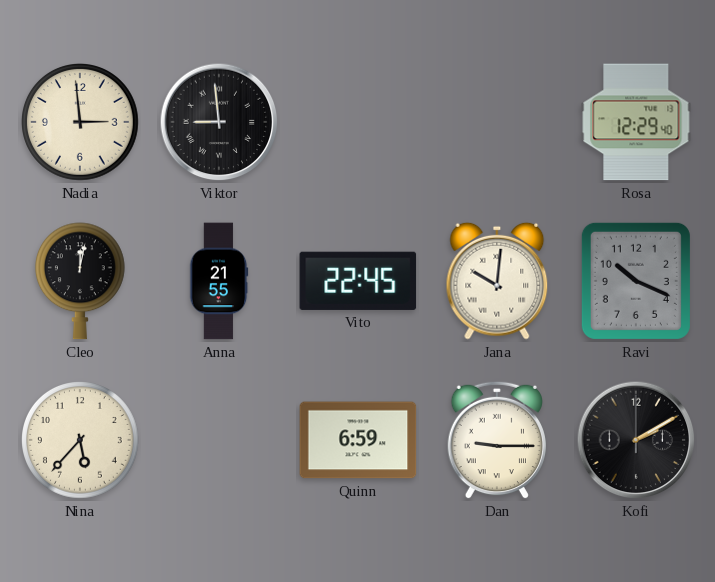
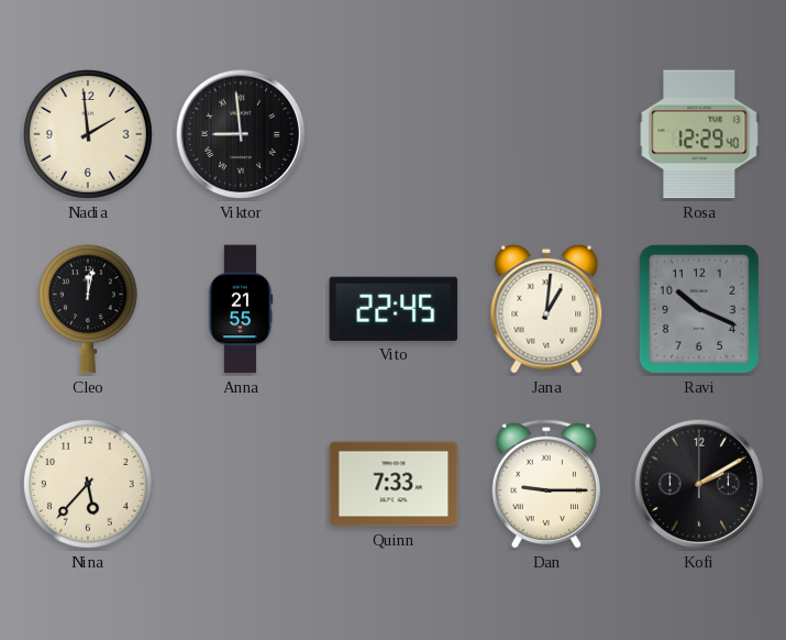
Nadia: 2:59 -> 1:59
Jana: 10:01 -> 1:01
Quinn: 6:59 -> 7:33
